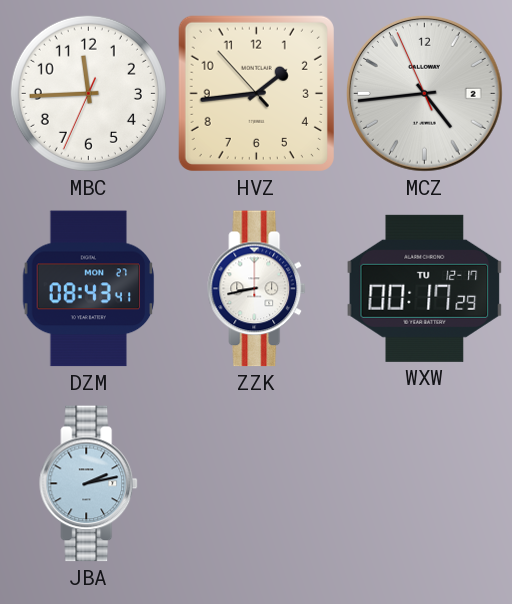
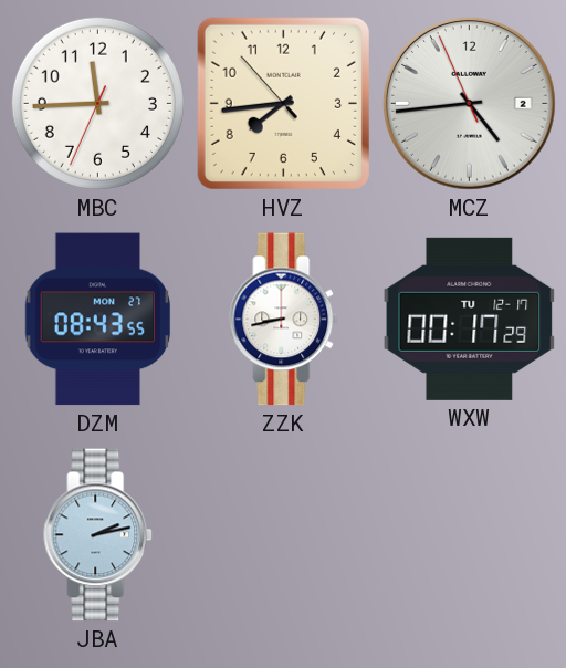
HVZ: 1:43 -> 7:43
DZM: 08:43:41 -> 08:43:55
